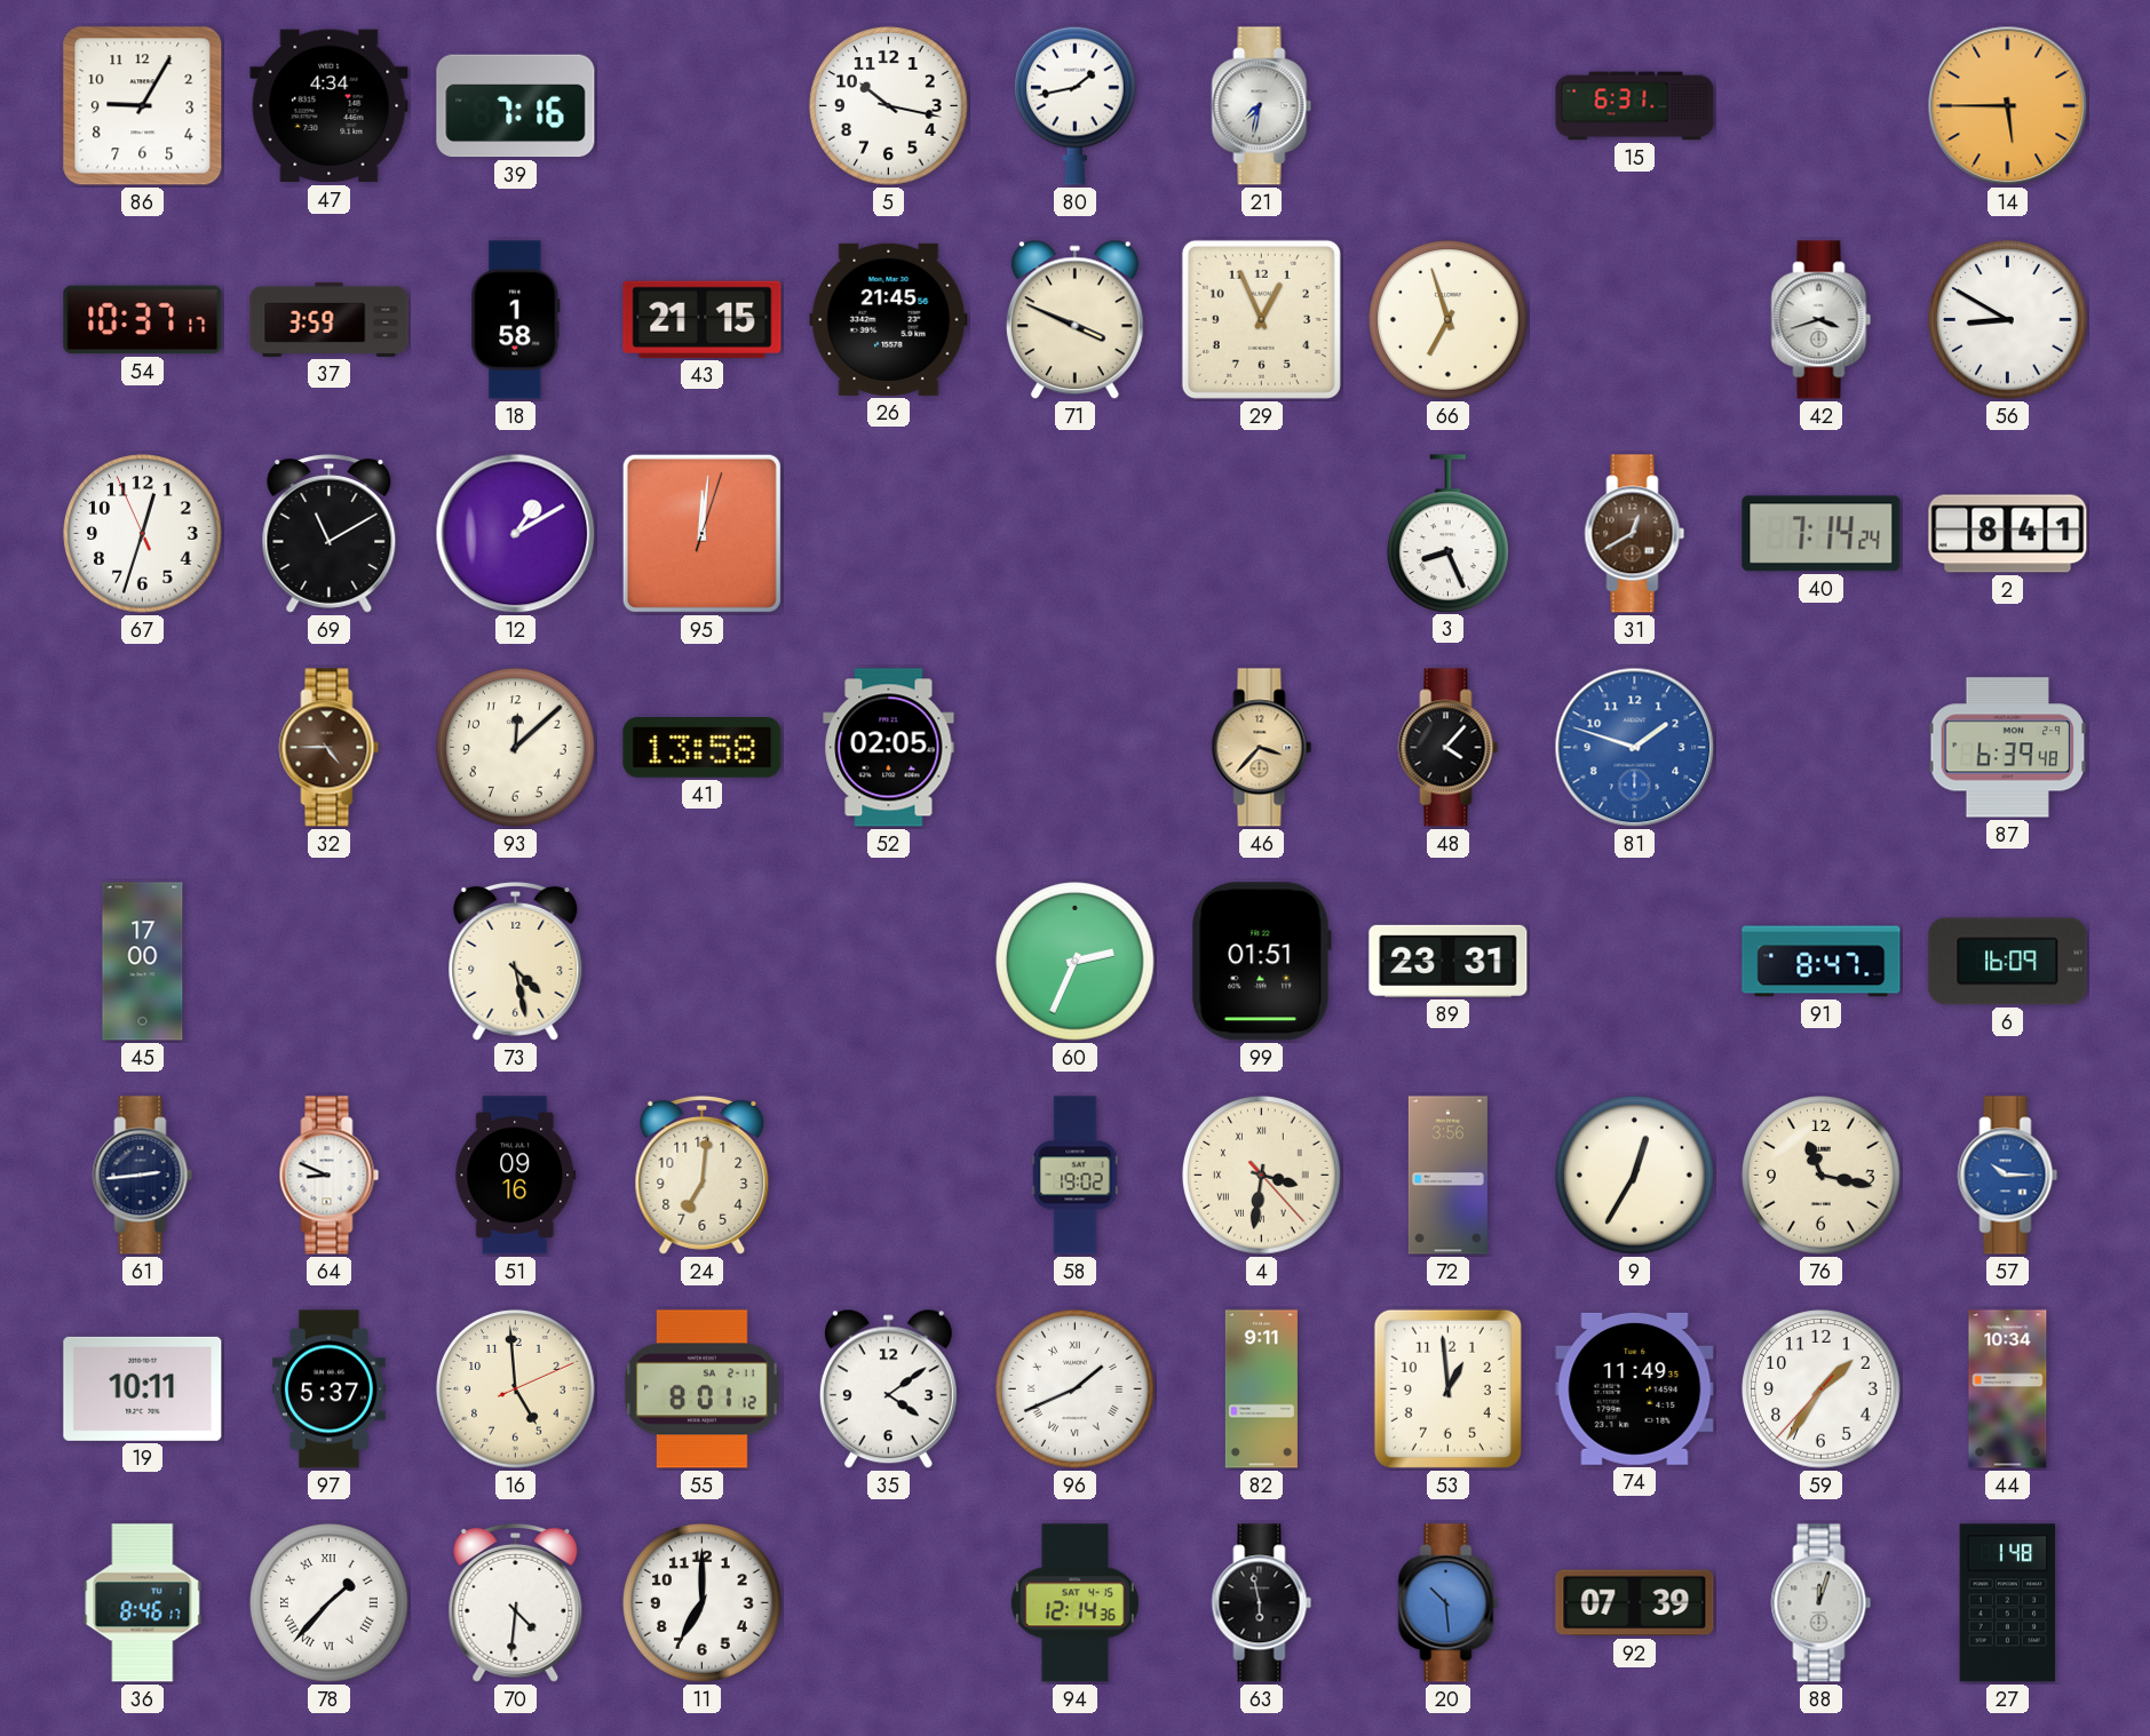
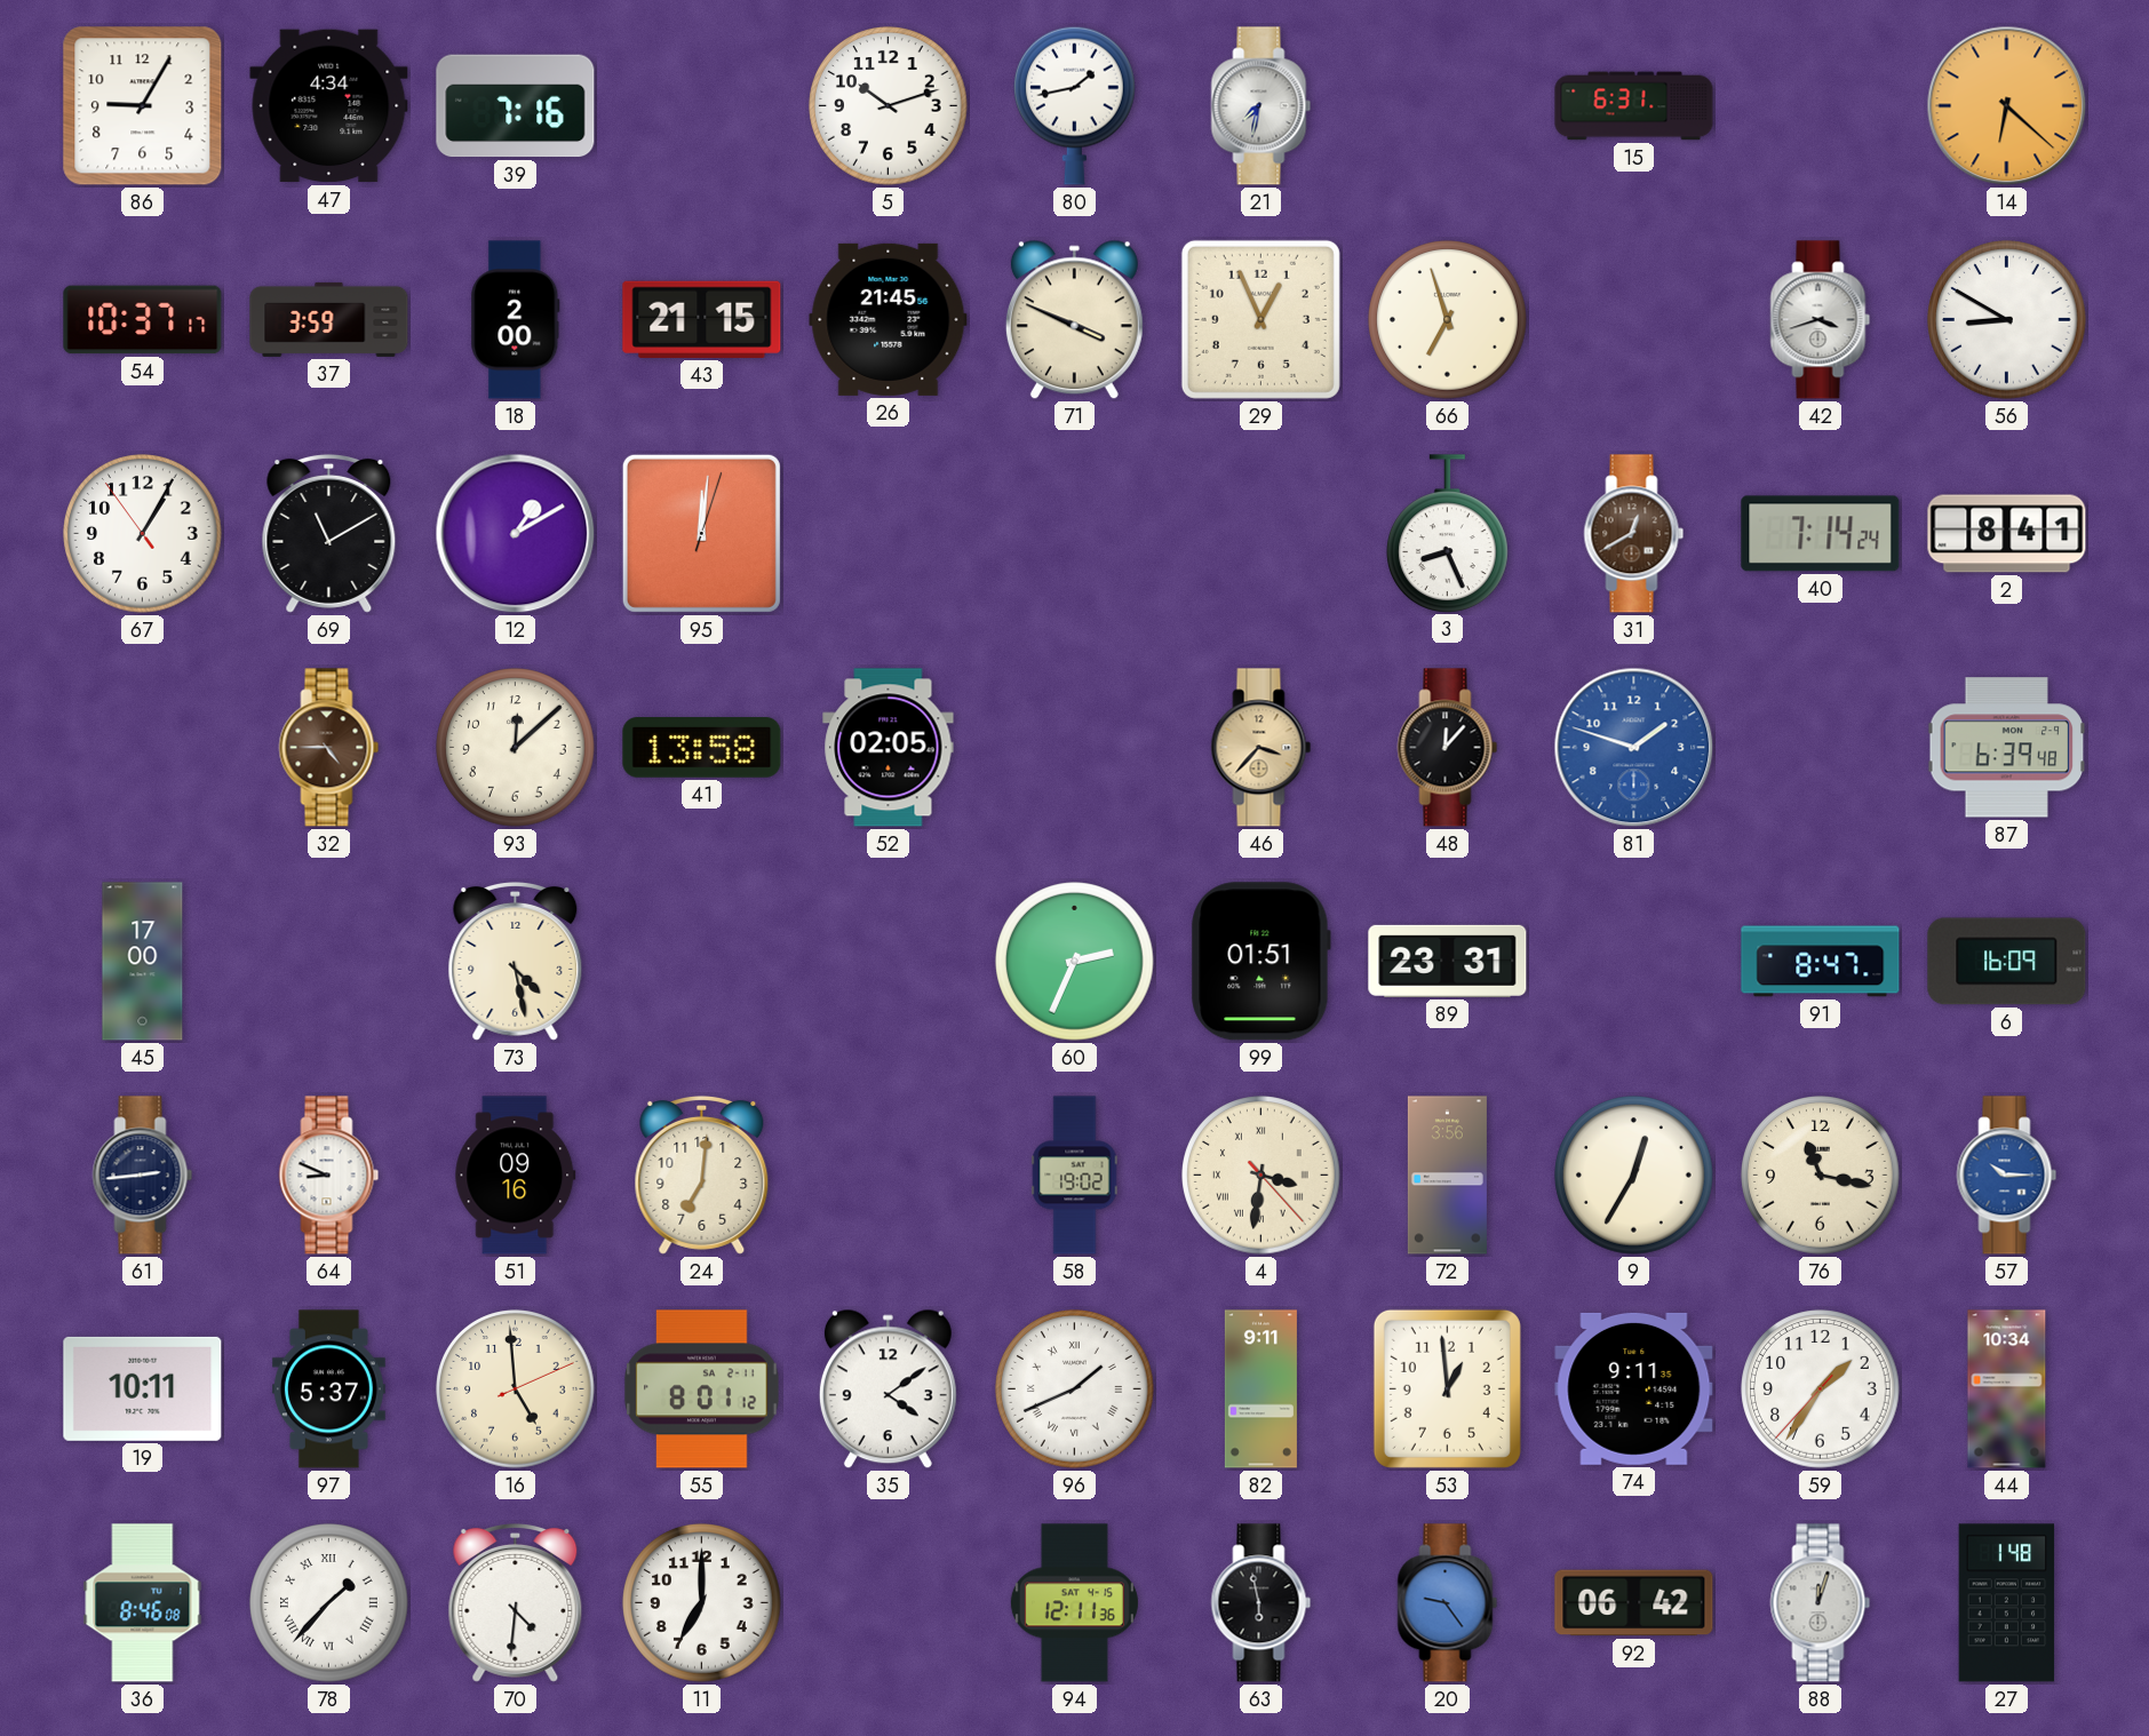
5: 10:17 -> 10:12
14: 5:45 -> 6:22
18: 1:58 -> 2:00
67: 12:32 -> 1:04
48: 4:07 -> 12:07
74: 11:49 -> 9:11
36: 8:46:17 -> 8:46:08
94: 12:14 -> 12:11
20: 10:29 -> 9:24
92: 07:39 -> 06:42
